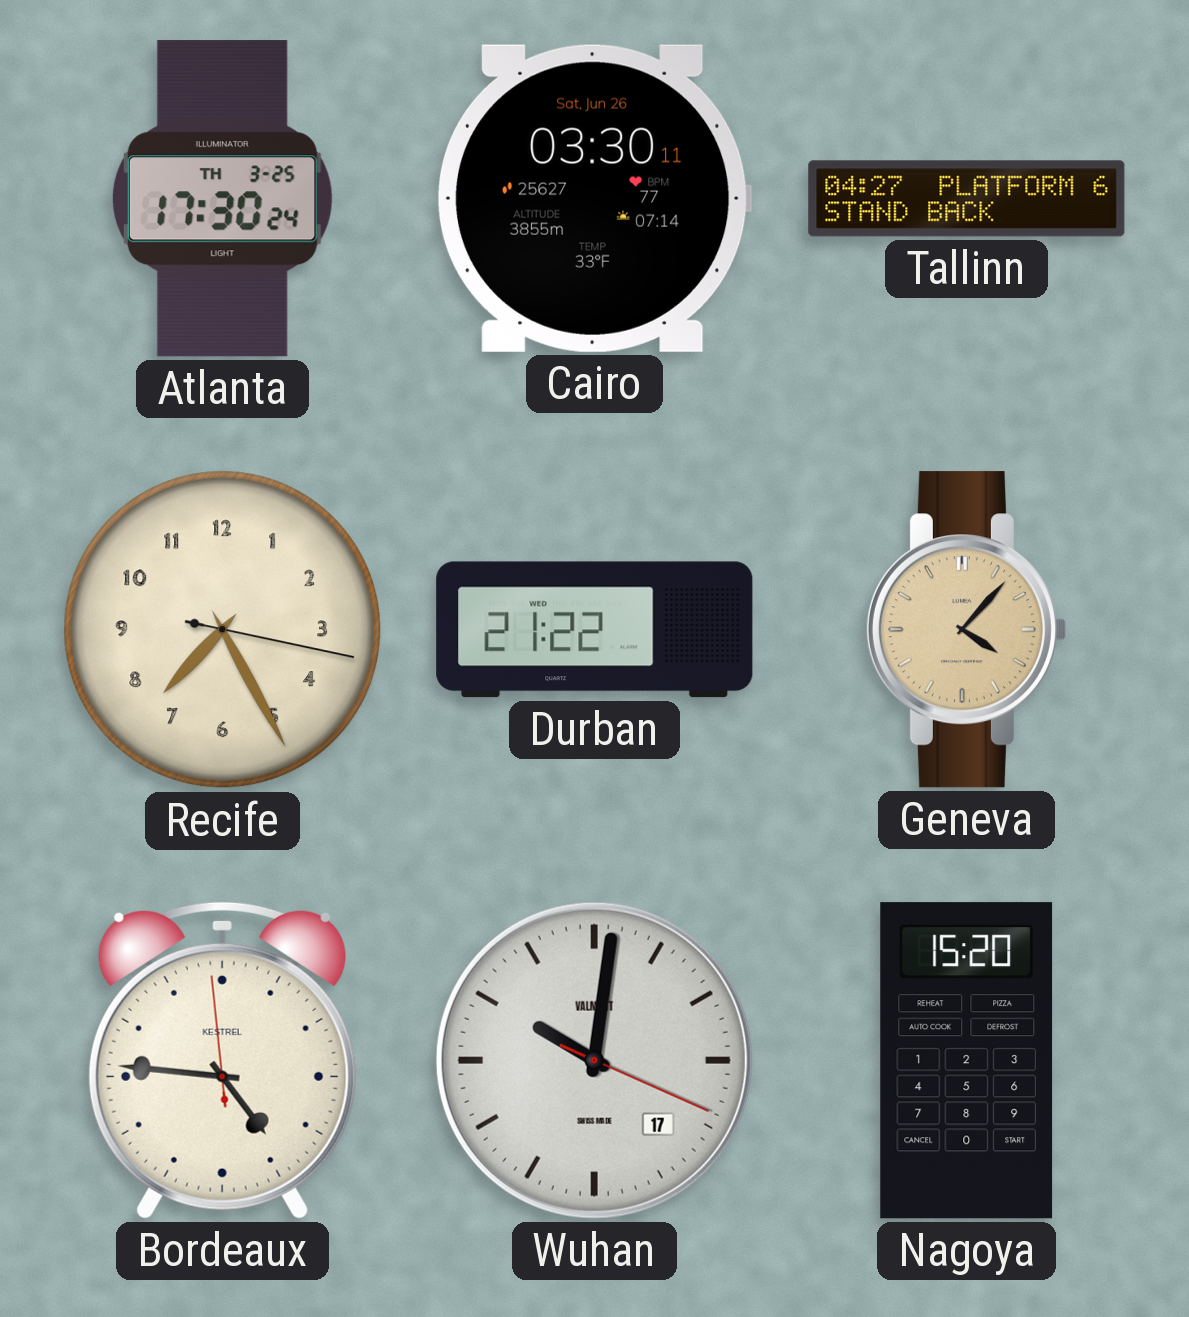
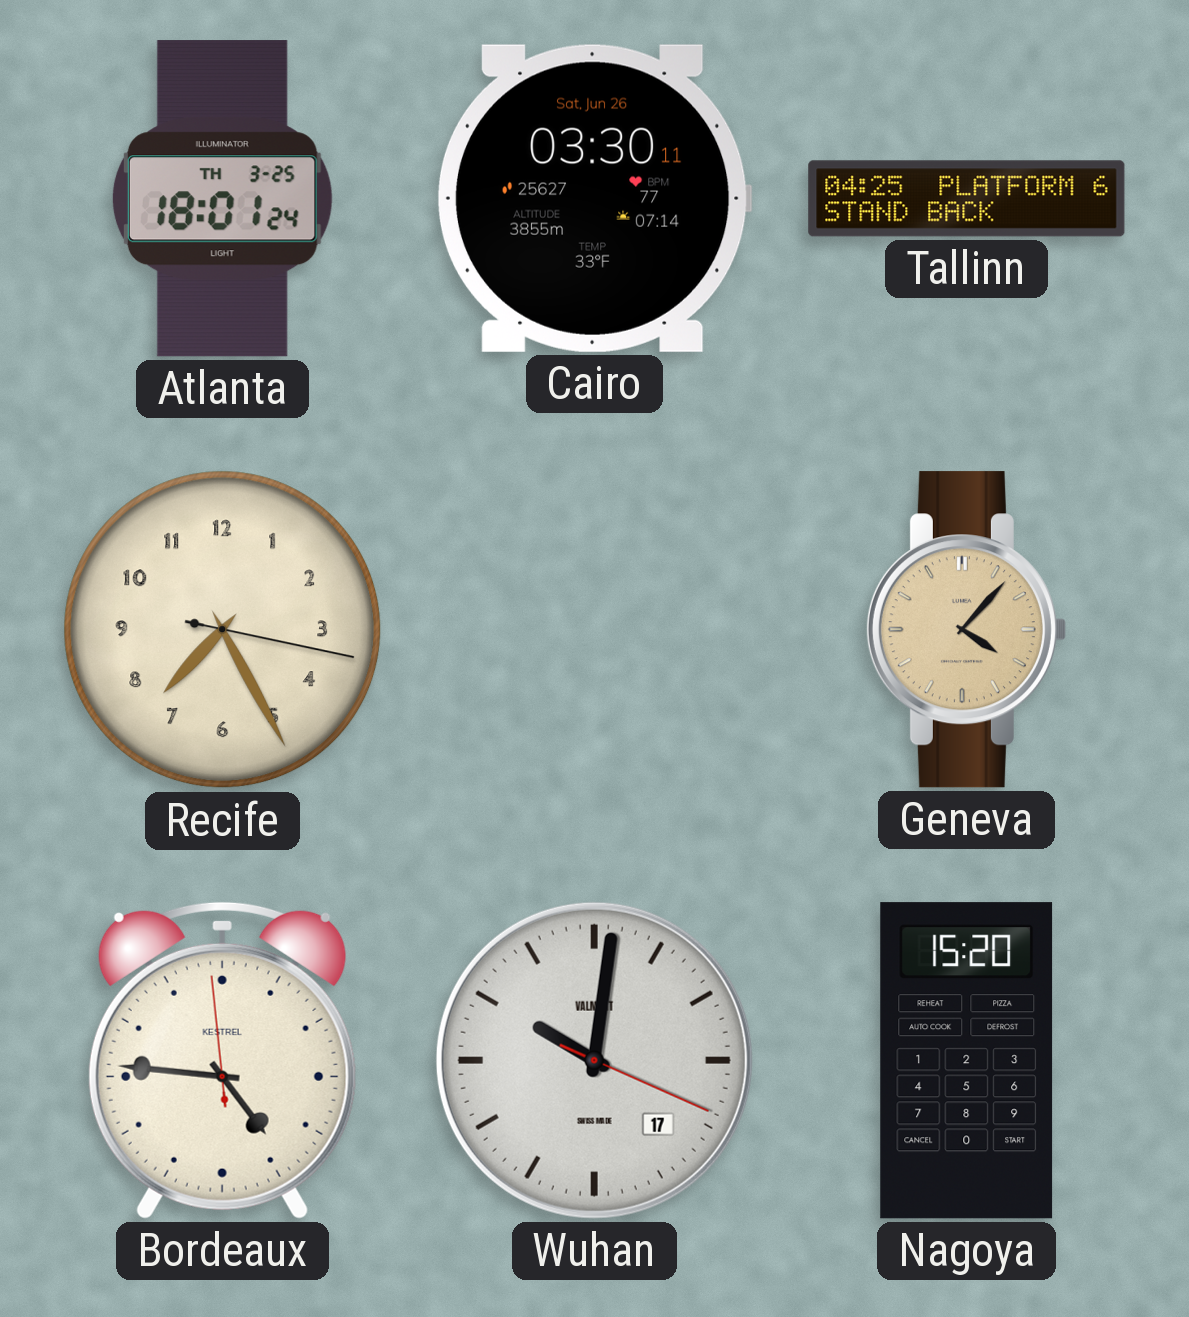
Atlanta: 17:30 -> 18:01
Tallinn: 04:27 -> 04:25
Durban: 21:22 -> none
